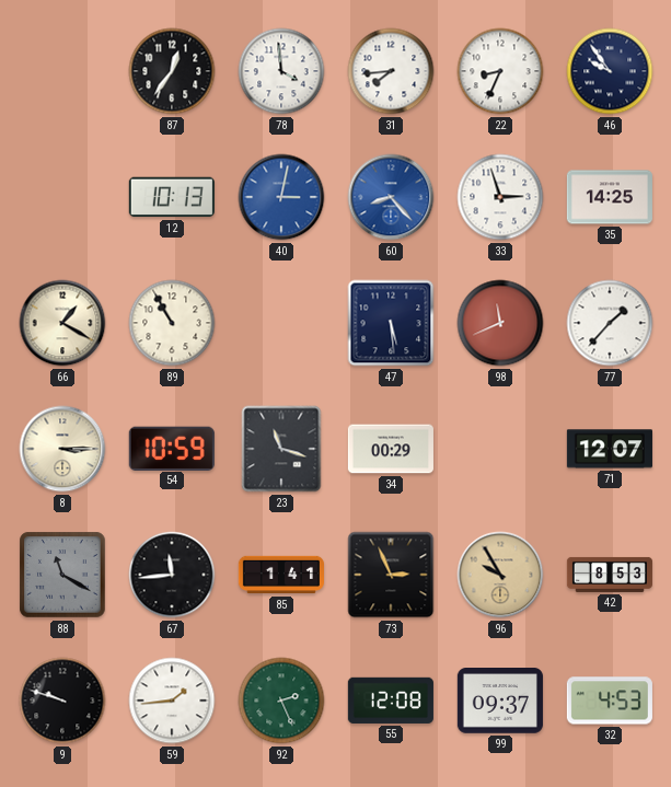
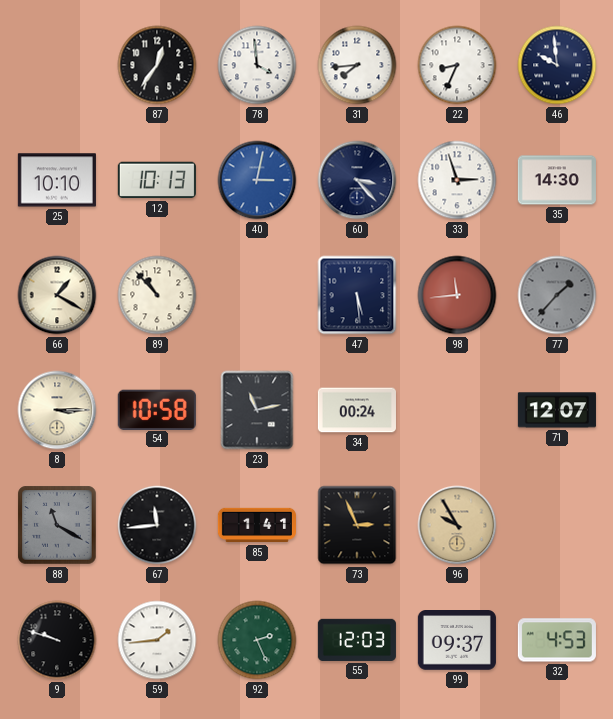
46: 9:54 -> 9:59
25: none -> 10:10
60: 8:23 -> 3:23
60 dial: blue -> navy
35: 14:25 -> 14:30
89: 10:55 -> 10:53
98: 11:41 -> 11:44
77 dial: white -> grey
54: 10:59 -> 10:58
23: 11:18 -> 11:13
34: 00:29 -> 00:24
42: 8:53 -> none
55: 12:08 -> 12:03
